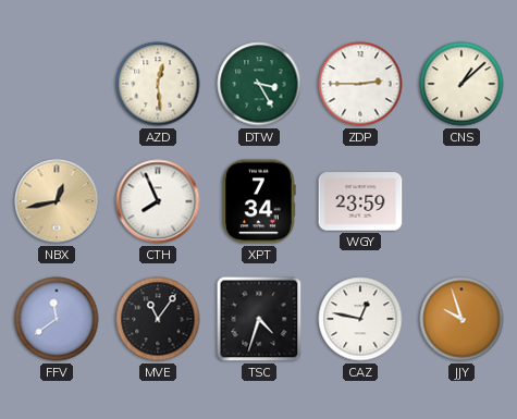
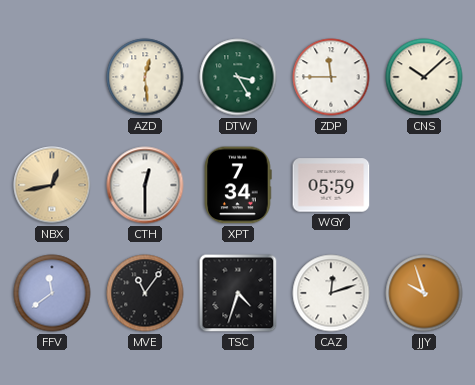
ZDP: 2:45 -> 11:45
CNS: 1:08 -> 10:08
CTH: 7:56 -> 12:30
WGY: 23:59 -> 05:59
CAZ: 12:47 -> 12:12
